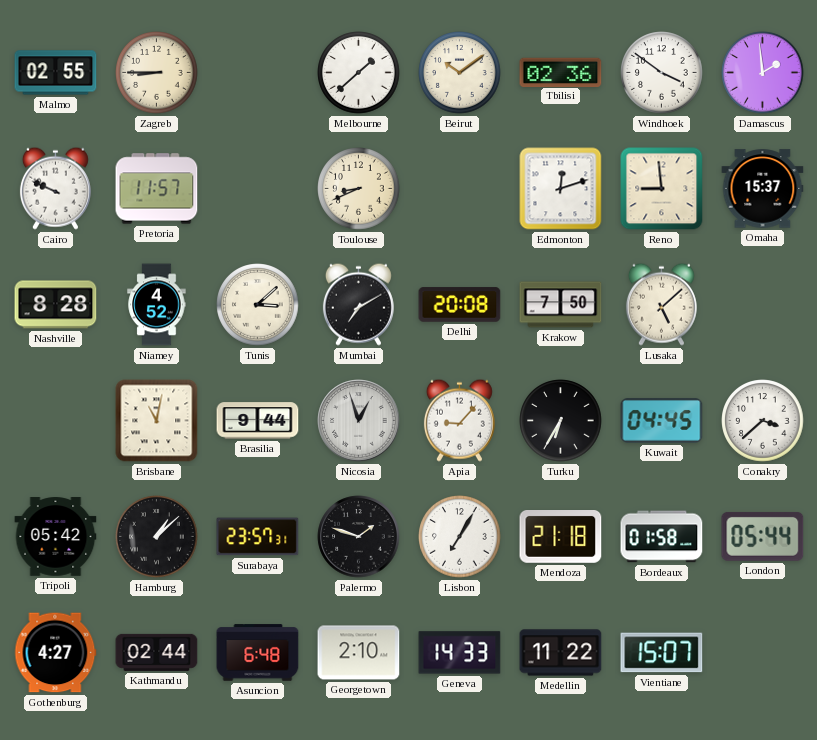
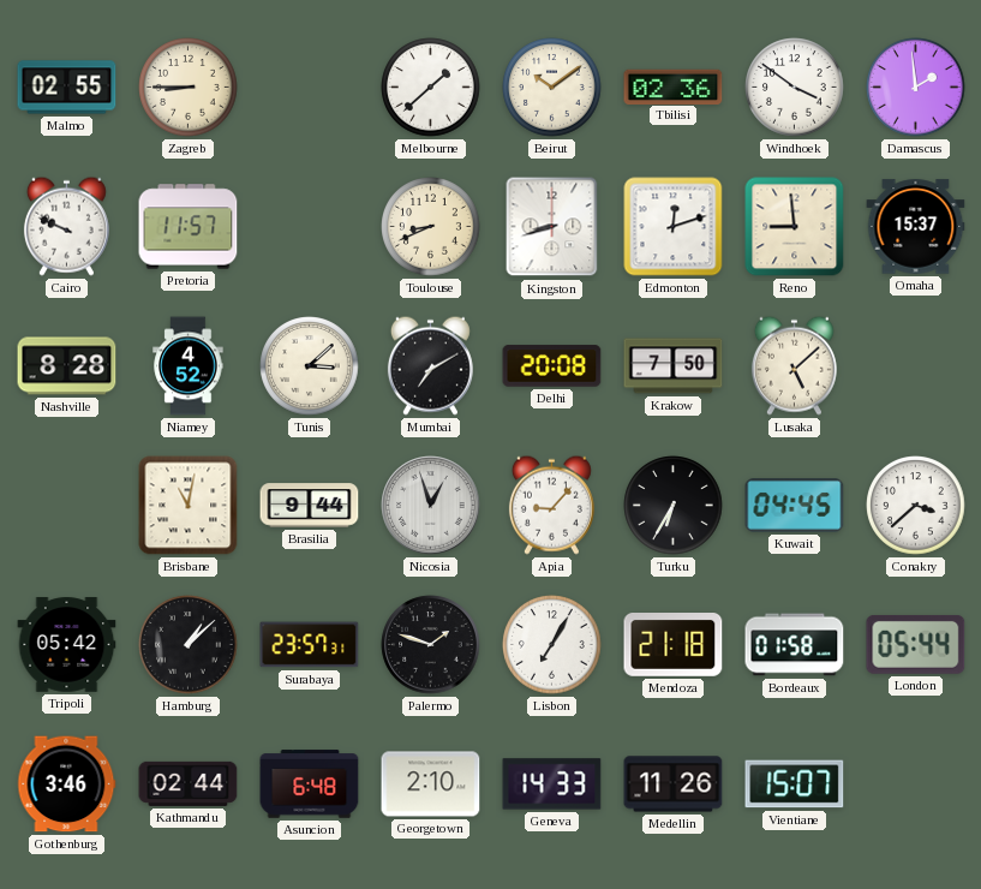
Kingston: none -> 8:42
Gothenburg: 4:27 -> 3:46
Medellin: 11:22 -> 11:26
